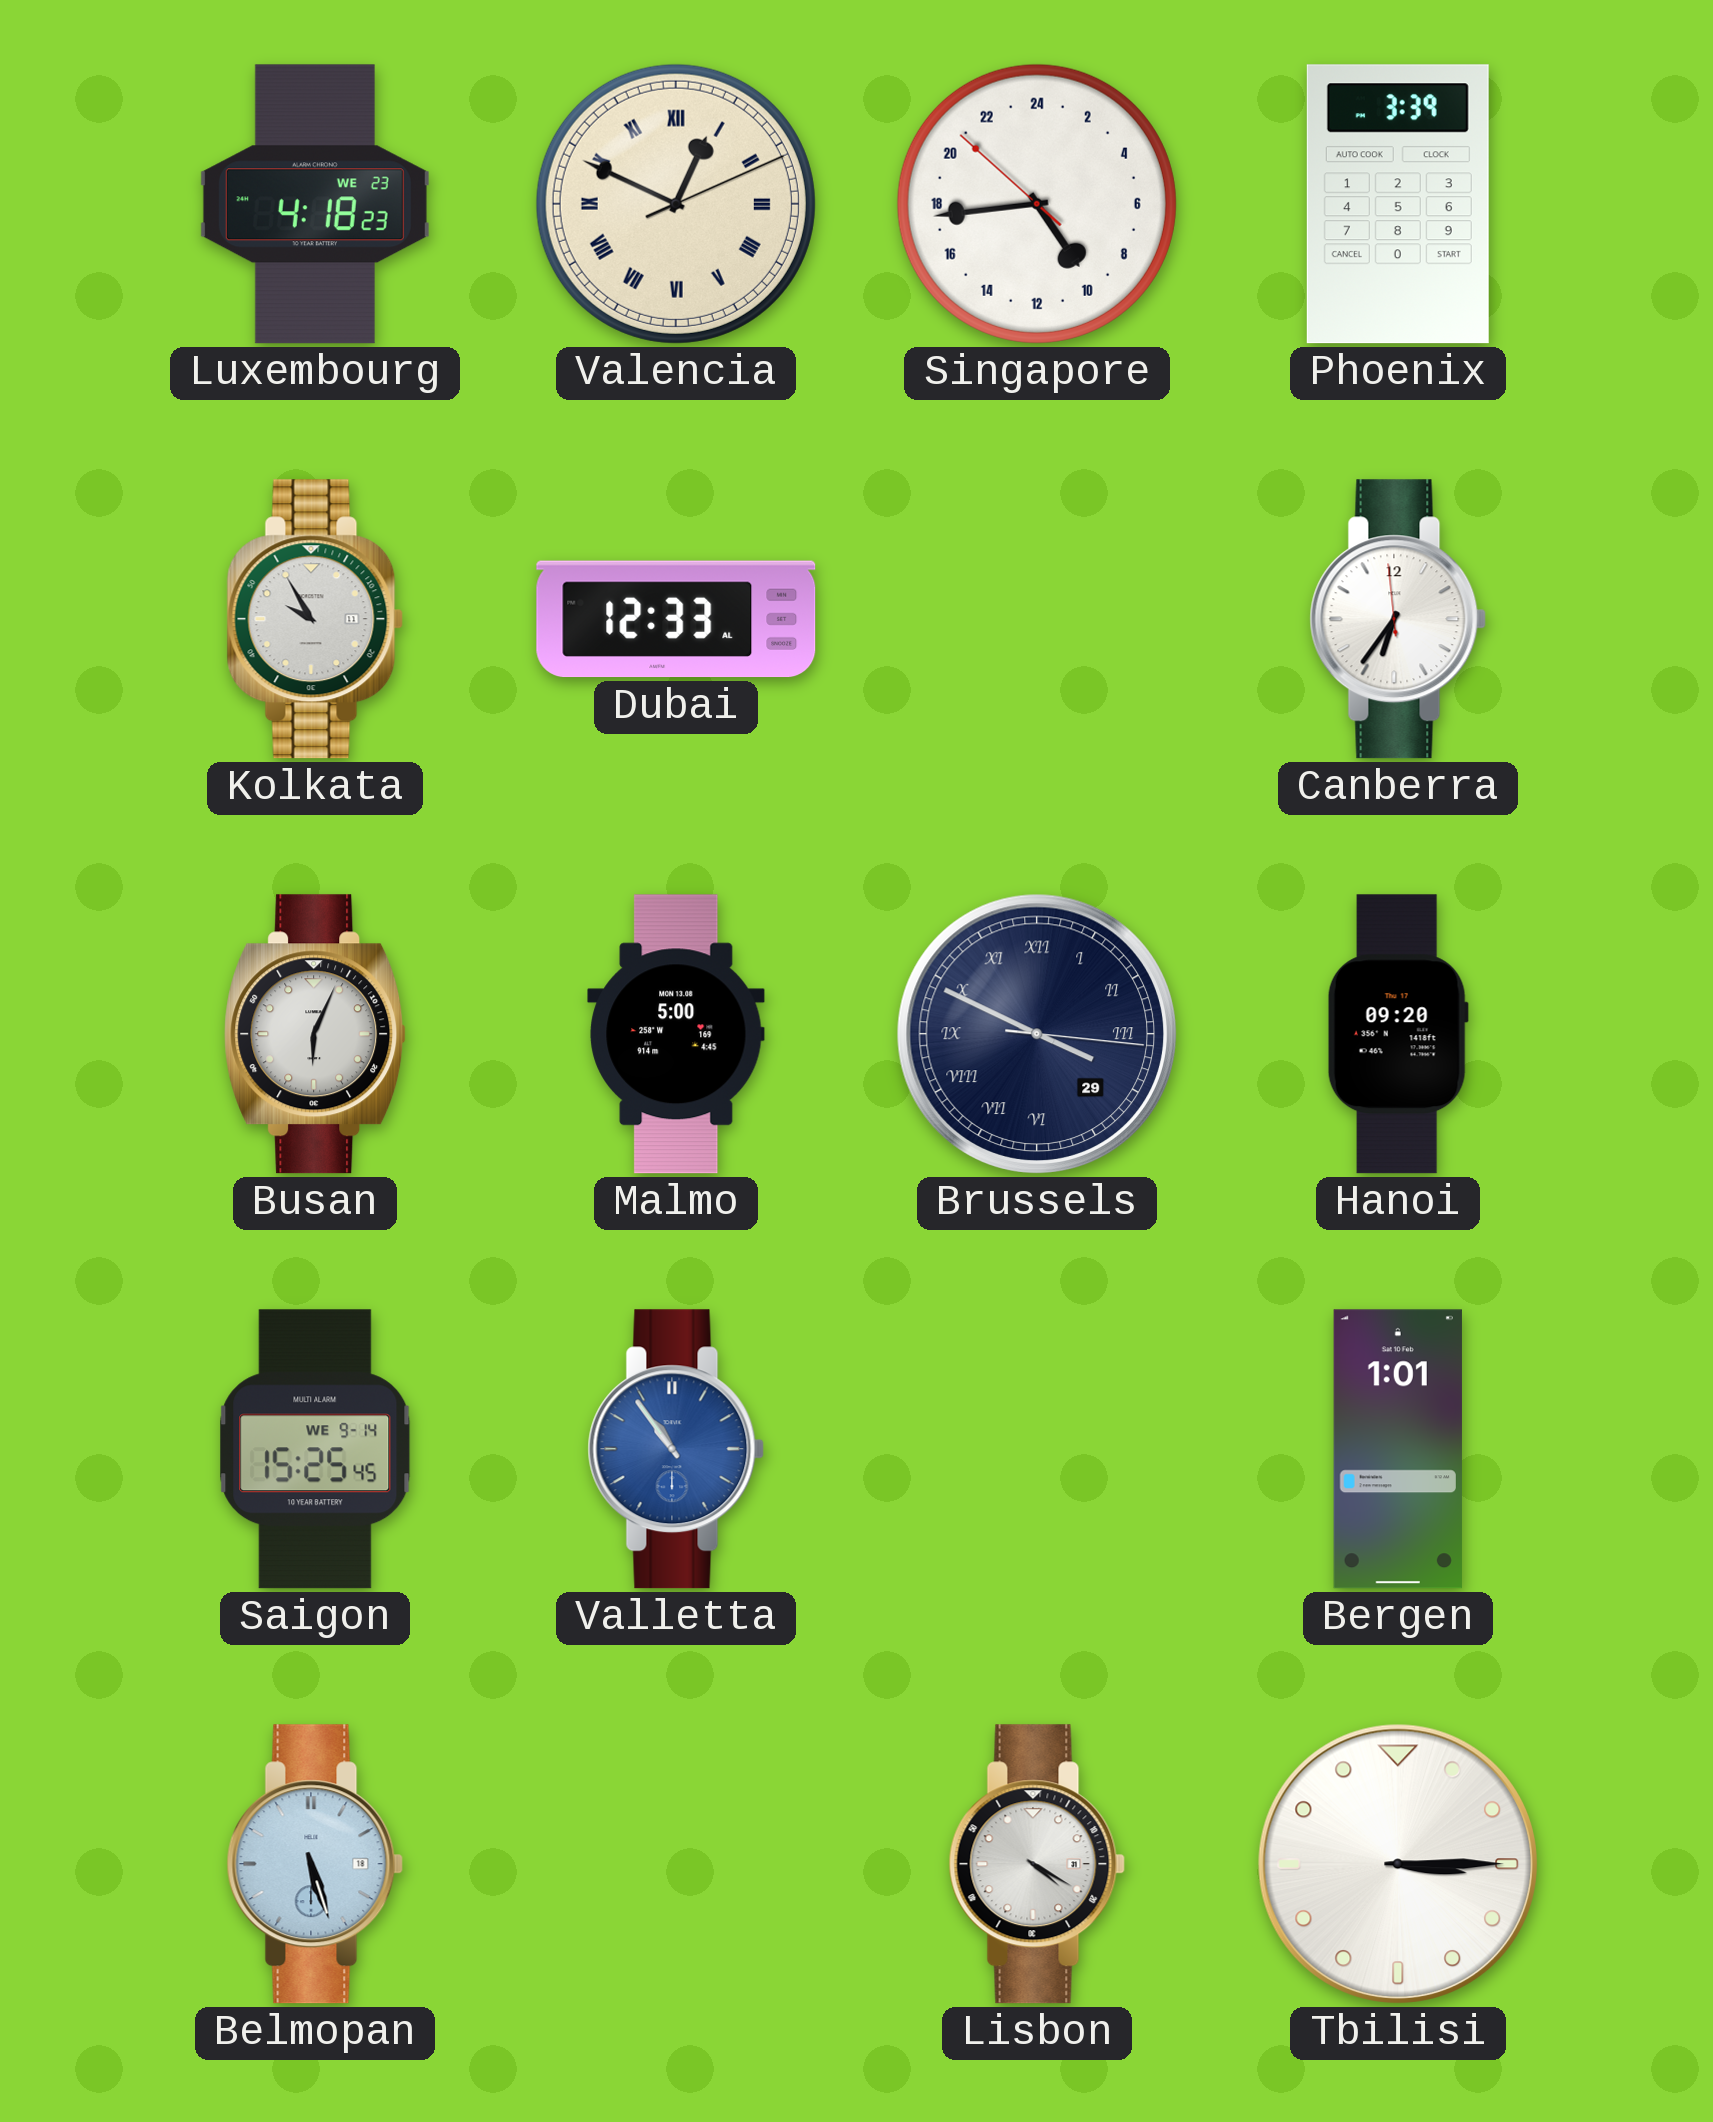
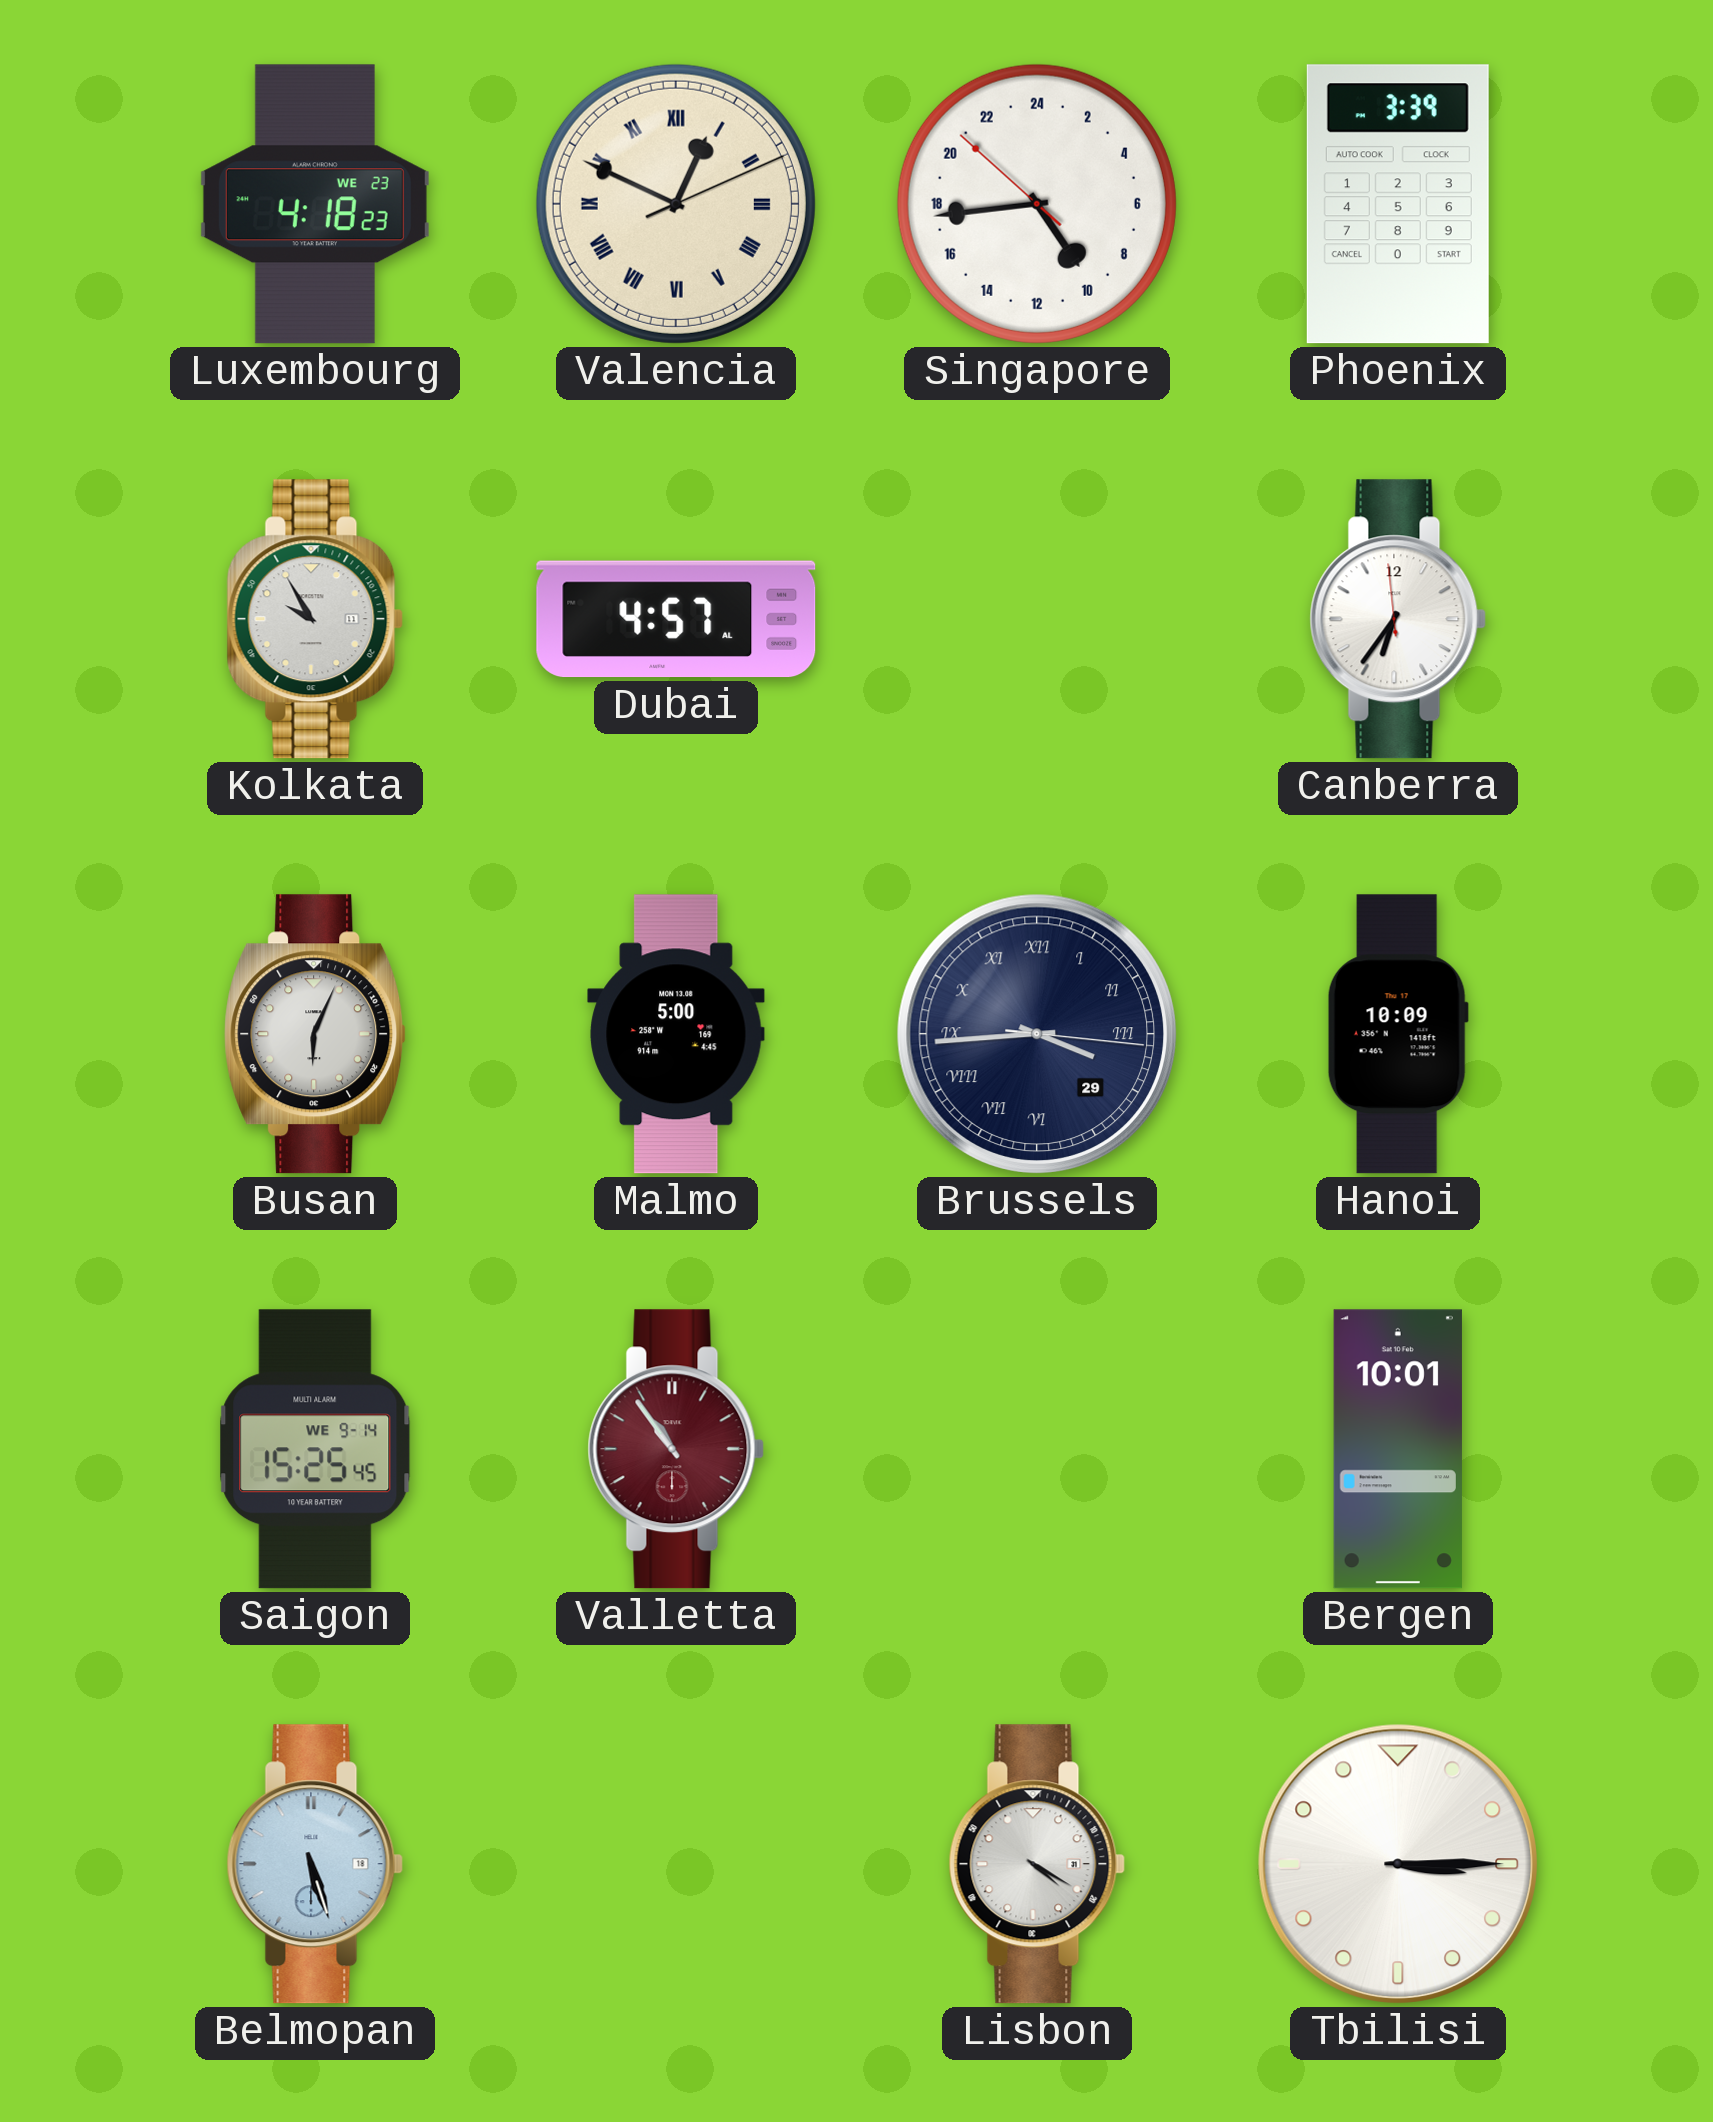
Dubai: 12:33 -> 4:57
Brussels: 3:49 -> 3:44
Hanoi: 09:20 -> 10:09
Valletta dial: blue -> burgundy
Bergen: 1:01 -> 10:01
